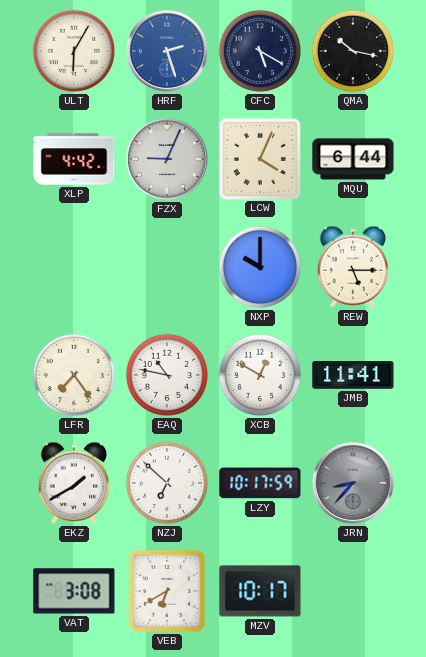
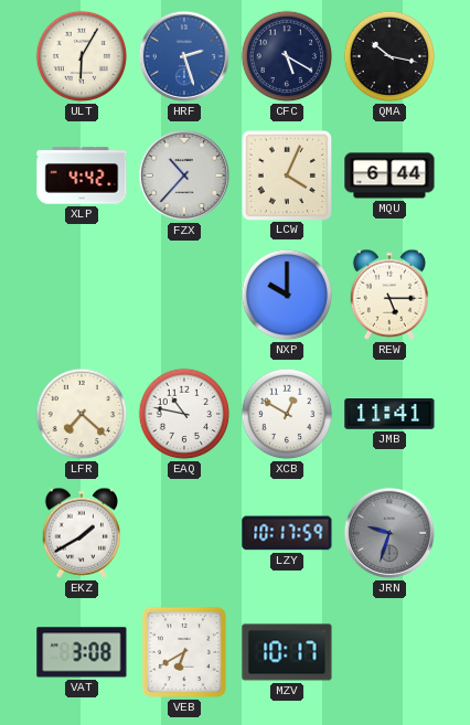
FZX: 9:04 -> 10:37
LFR: 7:24 -> 7:22
NZJ: 6:52 -> none
JRN: 8:37 -> 9:33
